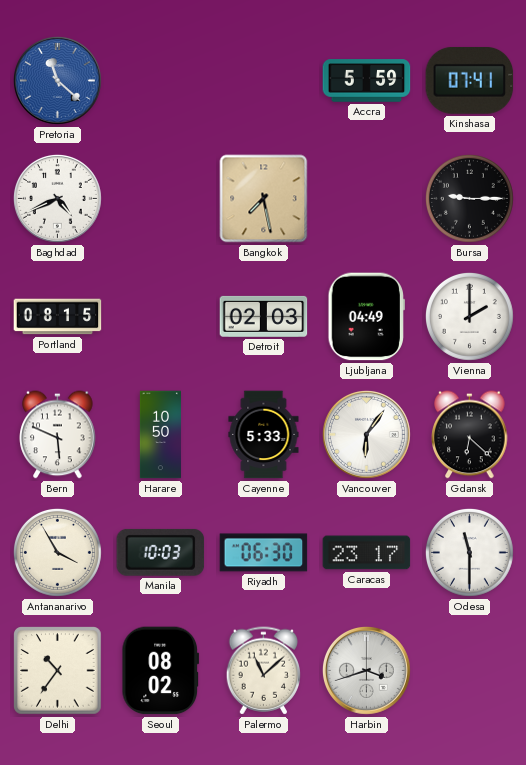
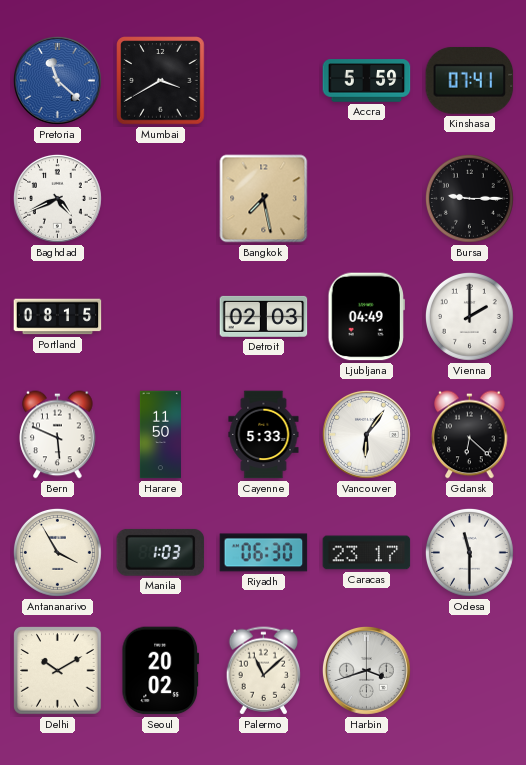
Mumbai: none -> 3:40
Harare: 10:50 -> 11:50
Manila: 10:03 -> 1:03
Delhi: 10:36 -> 10:10
Seoul: 08:02 -> 20:02
